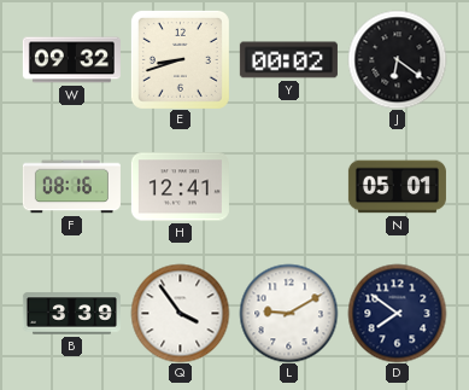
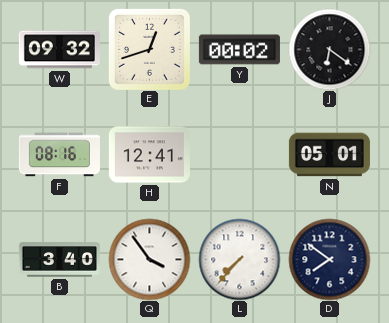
E: 8:42 -> 12:42
B: 3:39 -> 3:40
L: 9:10 -> 7:37
